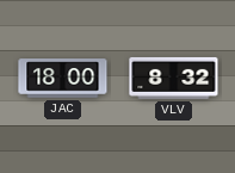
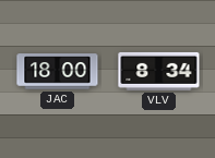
VLV: 8:32 -> 8:34
